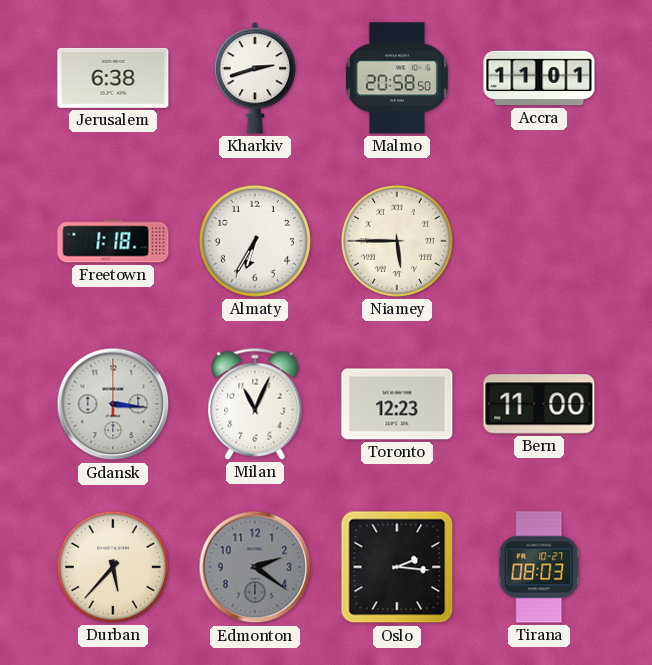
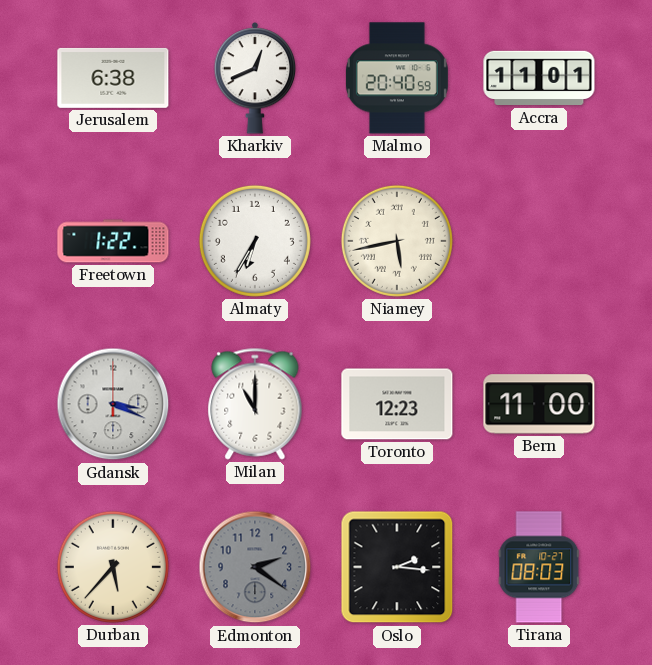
Kharkiv: 2:42 -> 12:41
Malmo: 20:58 -> 20:40
Freetown: 1:18 -> 1:22
Niamey: 5:45 -> 5:43
Gdansk: 3:16 -> 3:19
Milan: 11:04 -> 11:00
